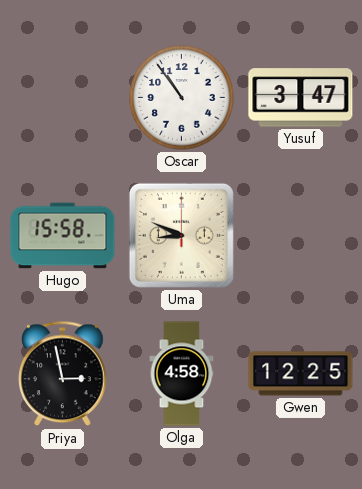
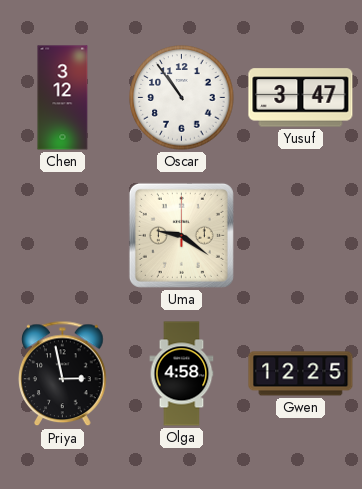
Chen: none -> 3:12
Hugo: 15:58 -> none
Uma: 8:49 -> 9:21
